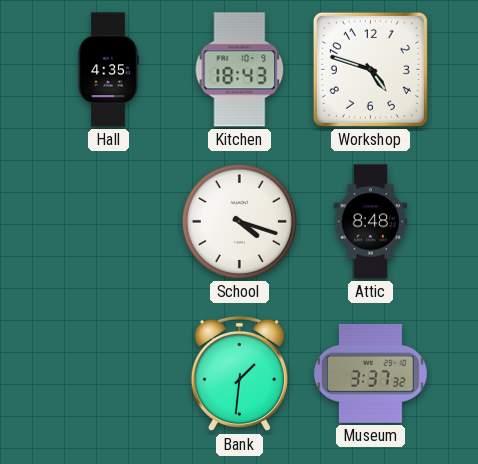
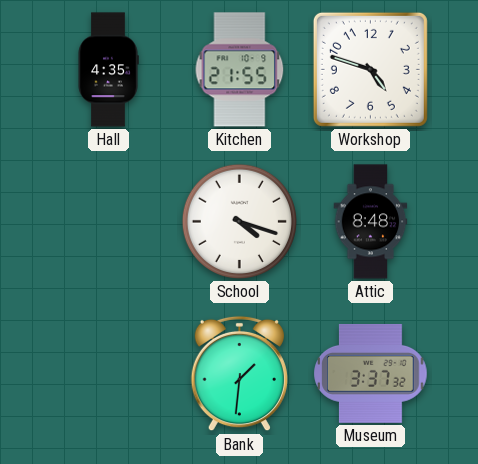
Kitchen: 18:43 -> 21:55
